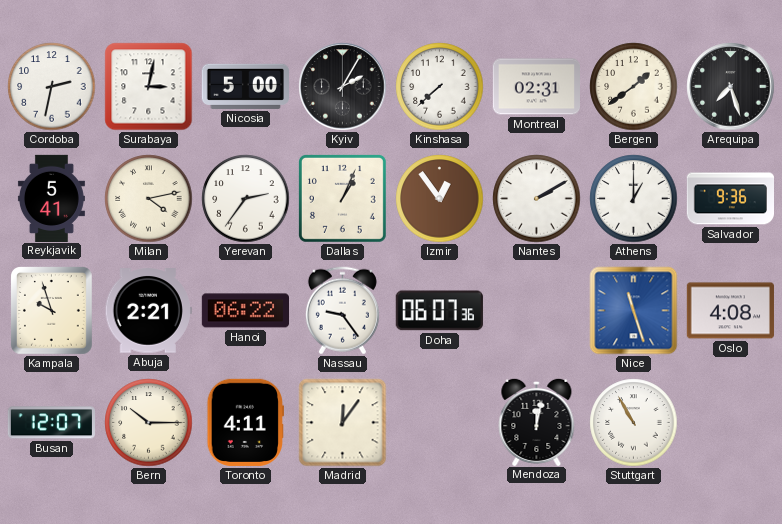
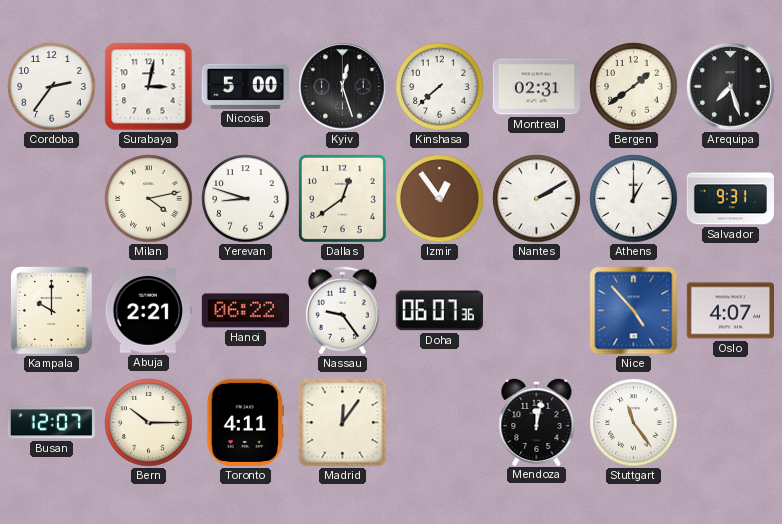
Cordoba: 2:32 -> 2:36
Kyiv: 2:05 -> 12:27
Reykjavik: 5:41 -> none
Yerevan: 2:36 -> 8:48
Dallas: 1:04 -> 12:39
Salvador: 9:36 -> 9:31
Kampala: 9:57 -> 10:00
Nice: 11:27 -> 4:53
Oslo: 4:08 -> 4:07
Stuttgart: 10:55 -> 11:24
